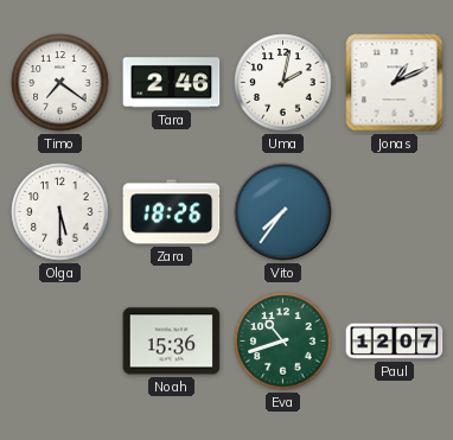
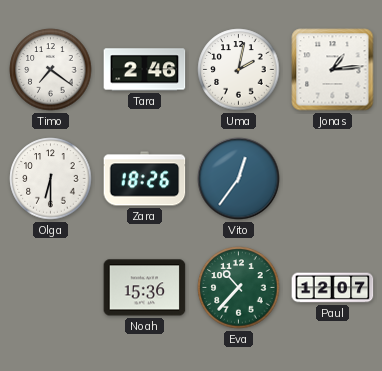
Jonas: 1:11 -> 1:14
Olga: 5:30 -> 6:30
Vito: 7:36 -> 12:36
Eva: 10:42 -> 10:37
